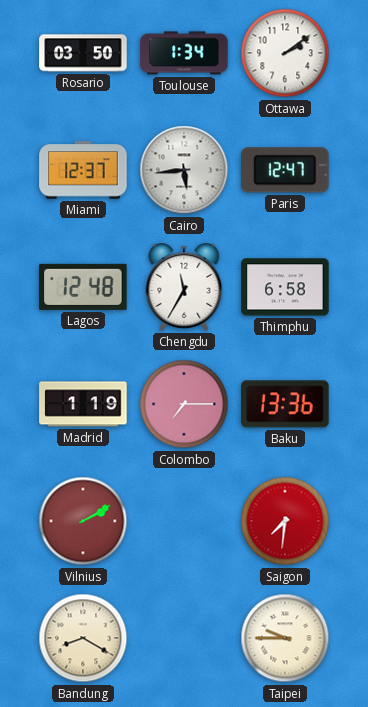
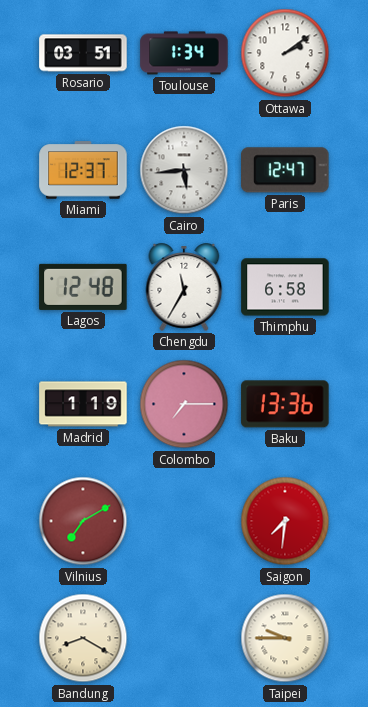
Rosario: 03:50 -> 03:51
Vilnius: 2:10 -> 7:10
